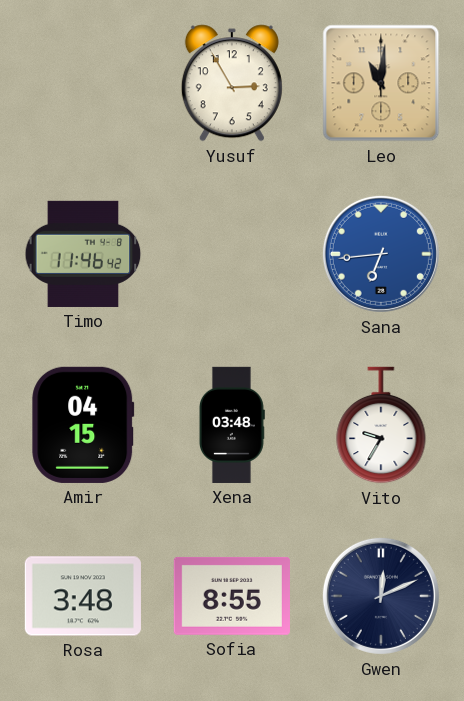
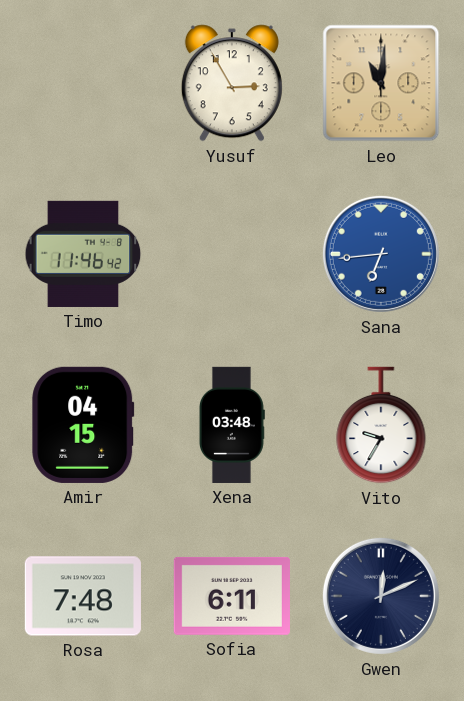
Rosa: 3:48 -> 7:48
Sofia: 8:55 -> 6:11
